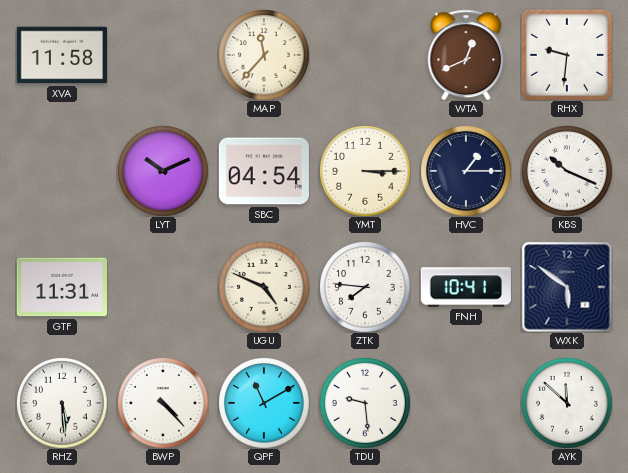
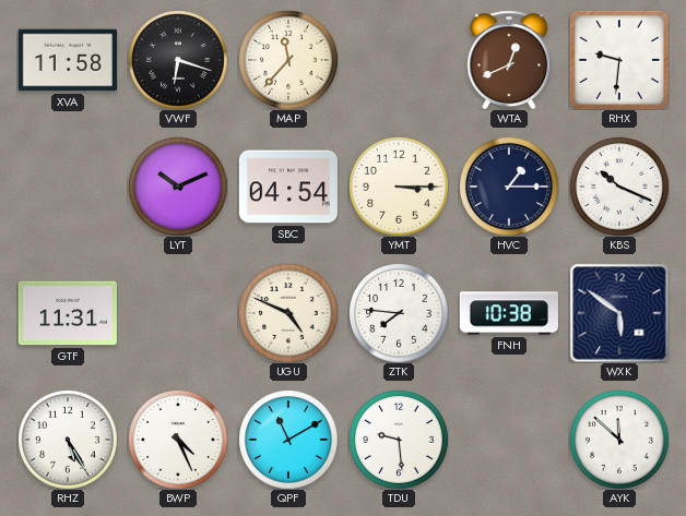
VWF: none -> 6:18
FNH: 10:41 -> 10:38
RHZ: 5:29 -> 5:25
BWP: 4:23 -> 4:26
